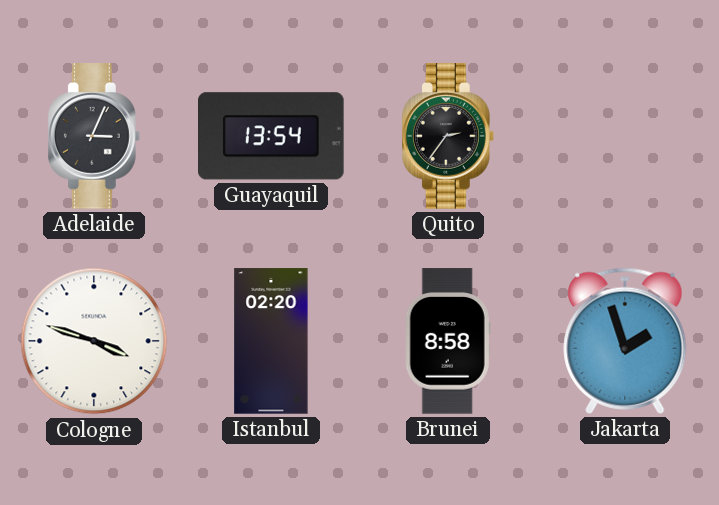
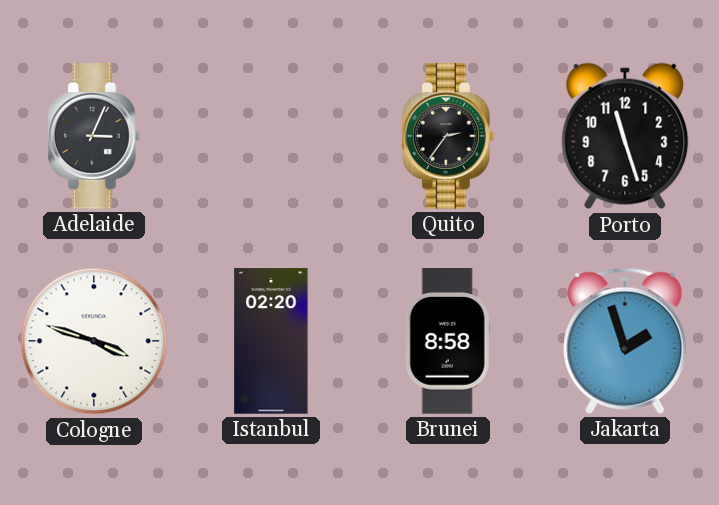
Guayaquil: 13:54 -> none
Porto: none -> 11:27
